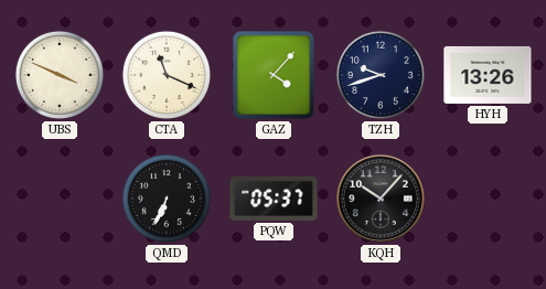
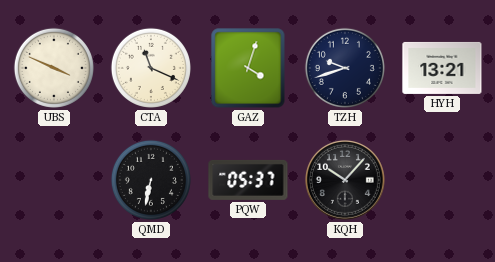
GAZ: 4:07 -> 4:03
HYH: 13:26 -> 13:21
QMD: 6:34 -> 6:32
